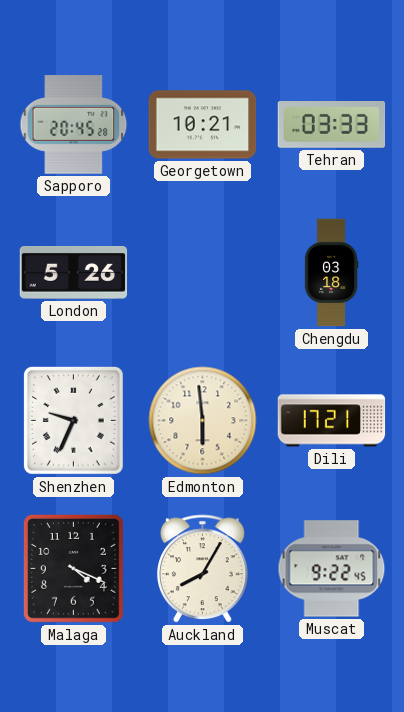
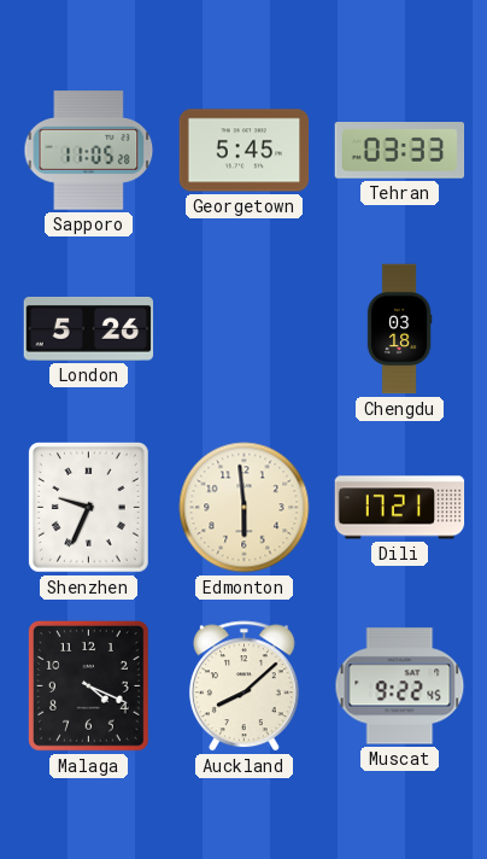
Sapporo: 20:45 -> 11:05
Georgetown: 10:21 -> 5:45
Auckland: 8:05 -> 8:08
